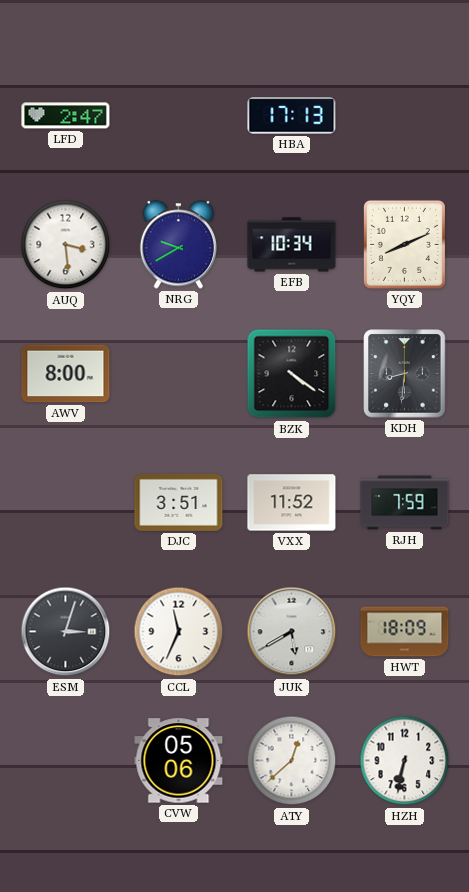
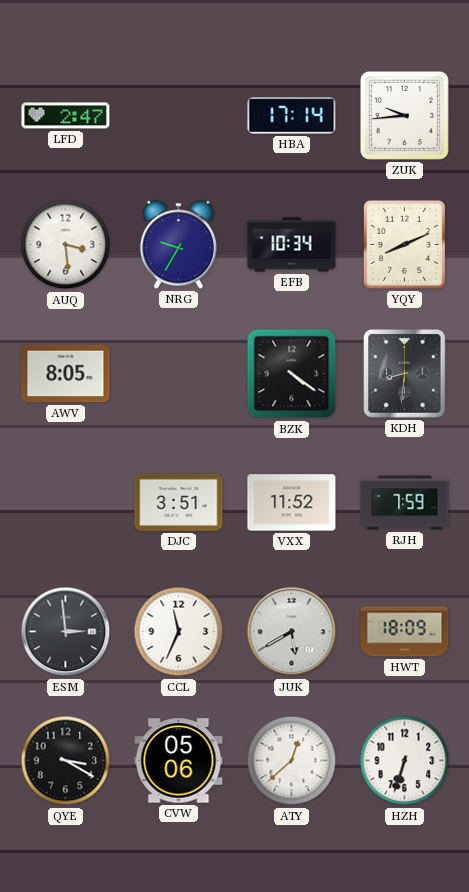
HBA: 17:13 -> 17:14
ZUK: none -> 9:44
NRG: 9:40 -> 9:35
AWV: 8:00 -> 8:05
ESM: 3:03 -> 2:59
QYE: none -> 3:20
HZH: 6:32 -> 6:33
